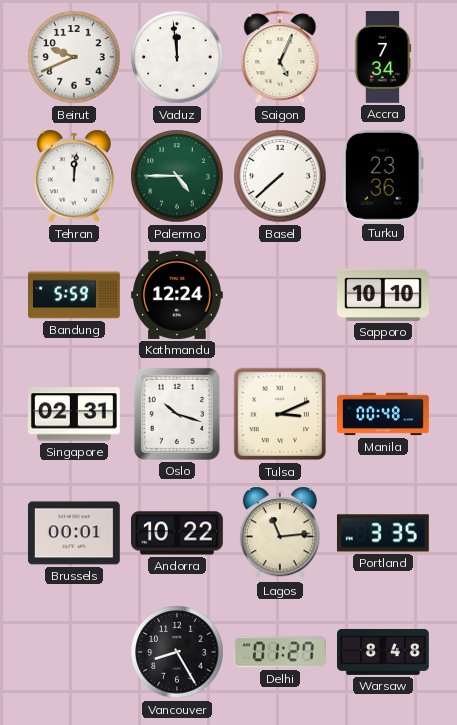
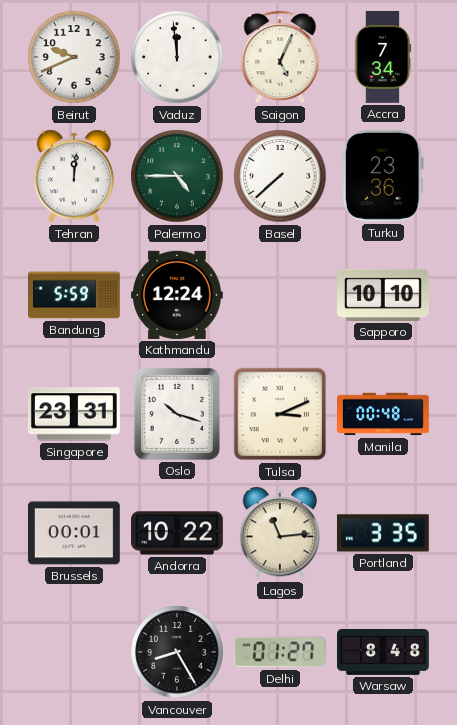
Singapore: 02:31 -> 23:31
